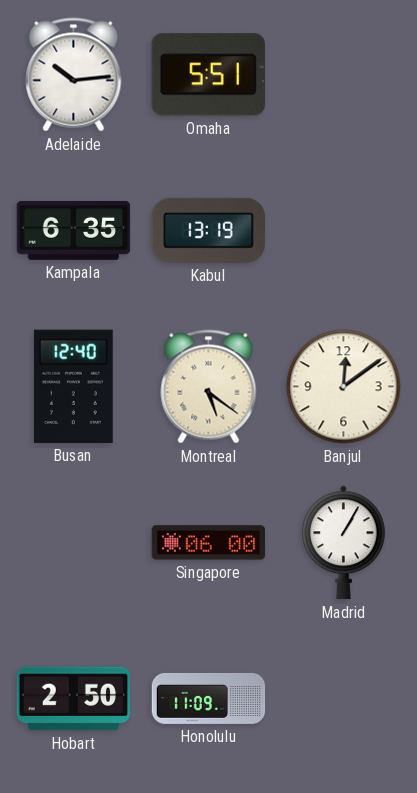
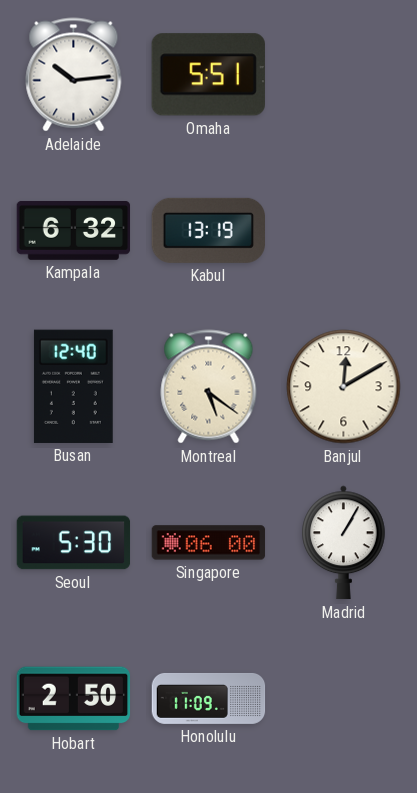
Kampala: 6:35 -> 6:32
Banjul: 12:09 -> 12:10
Seoul: none -> 5:30
